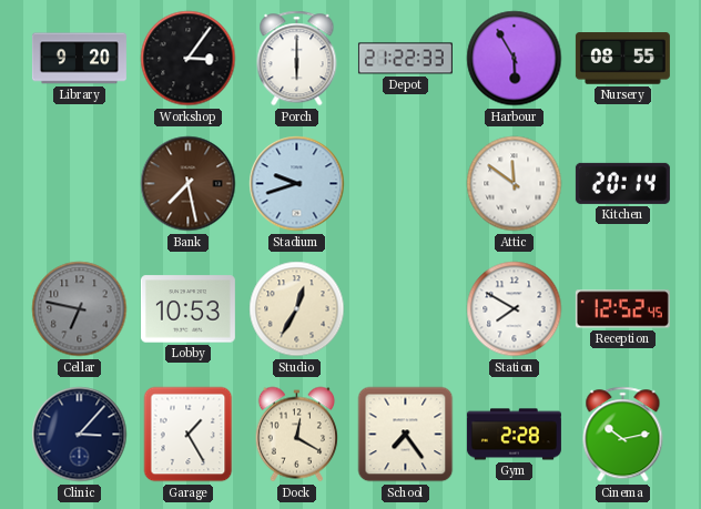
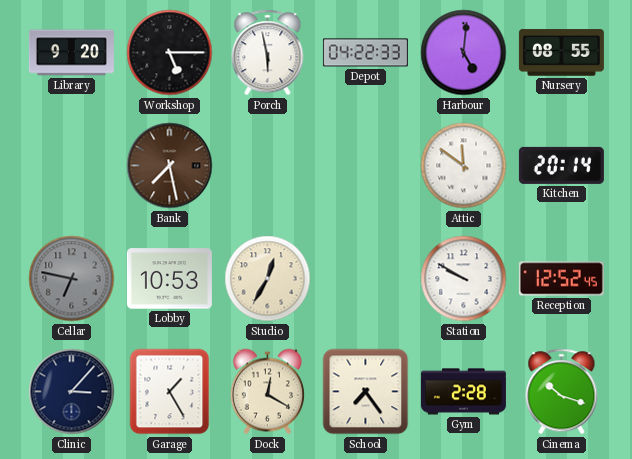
Workshop: 3:06 -> 5:15
Porch: 6:00 -> 5:58
Depot: 21:22 -> 04:22
Harbour: 5:55 -> 5:01
Stadium: 9:42 -> none
Station: 7:50 -> 9:50
Cinema: 10:13 -> 10:18
